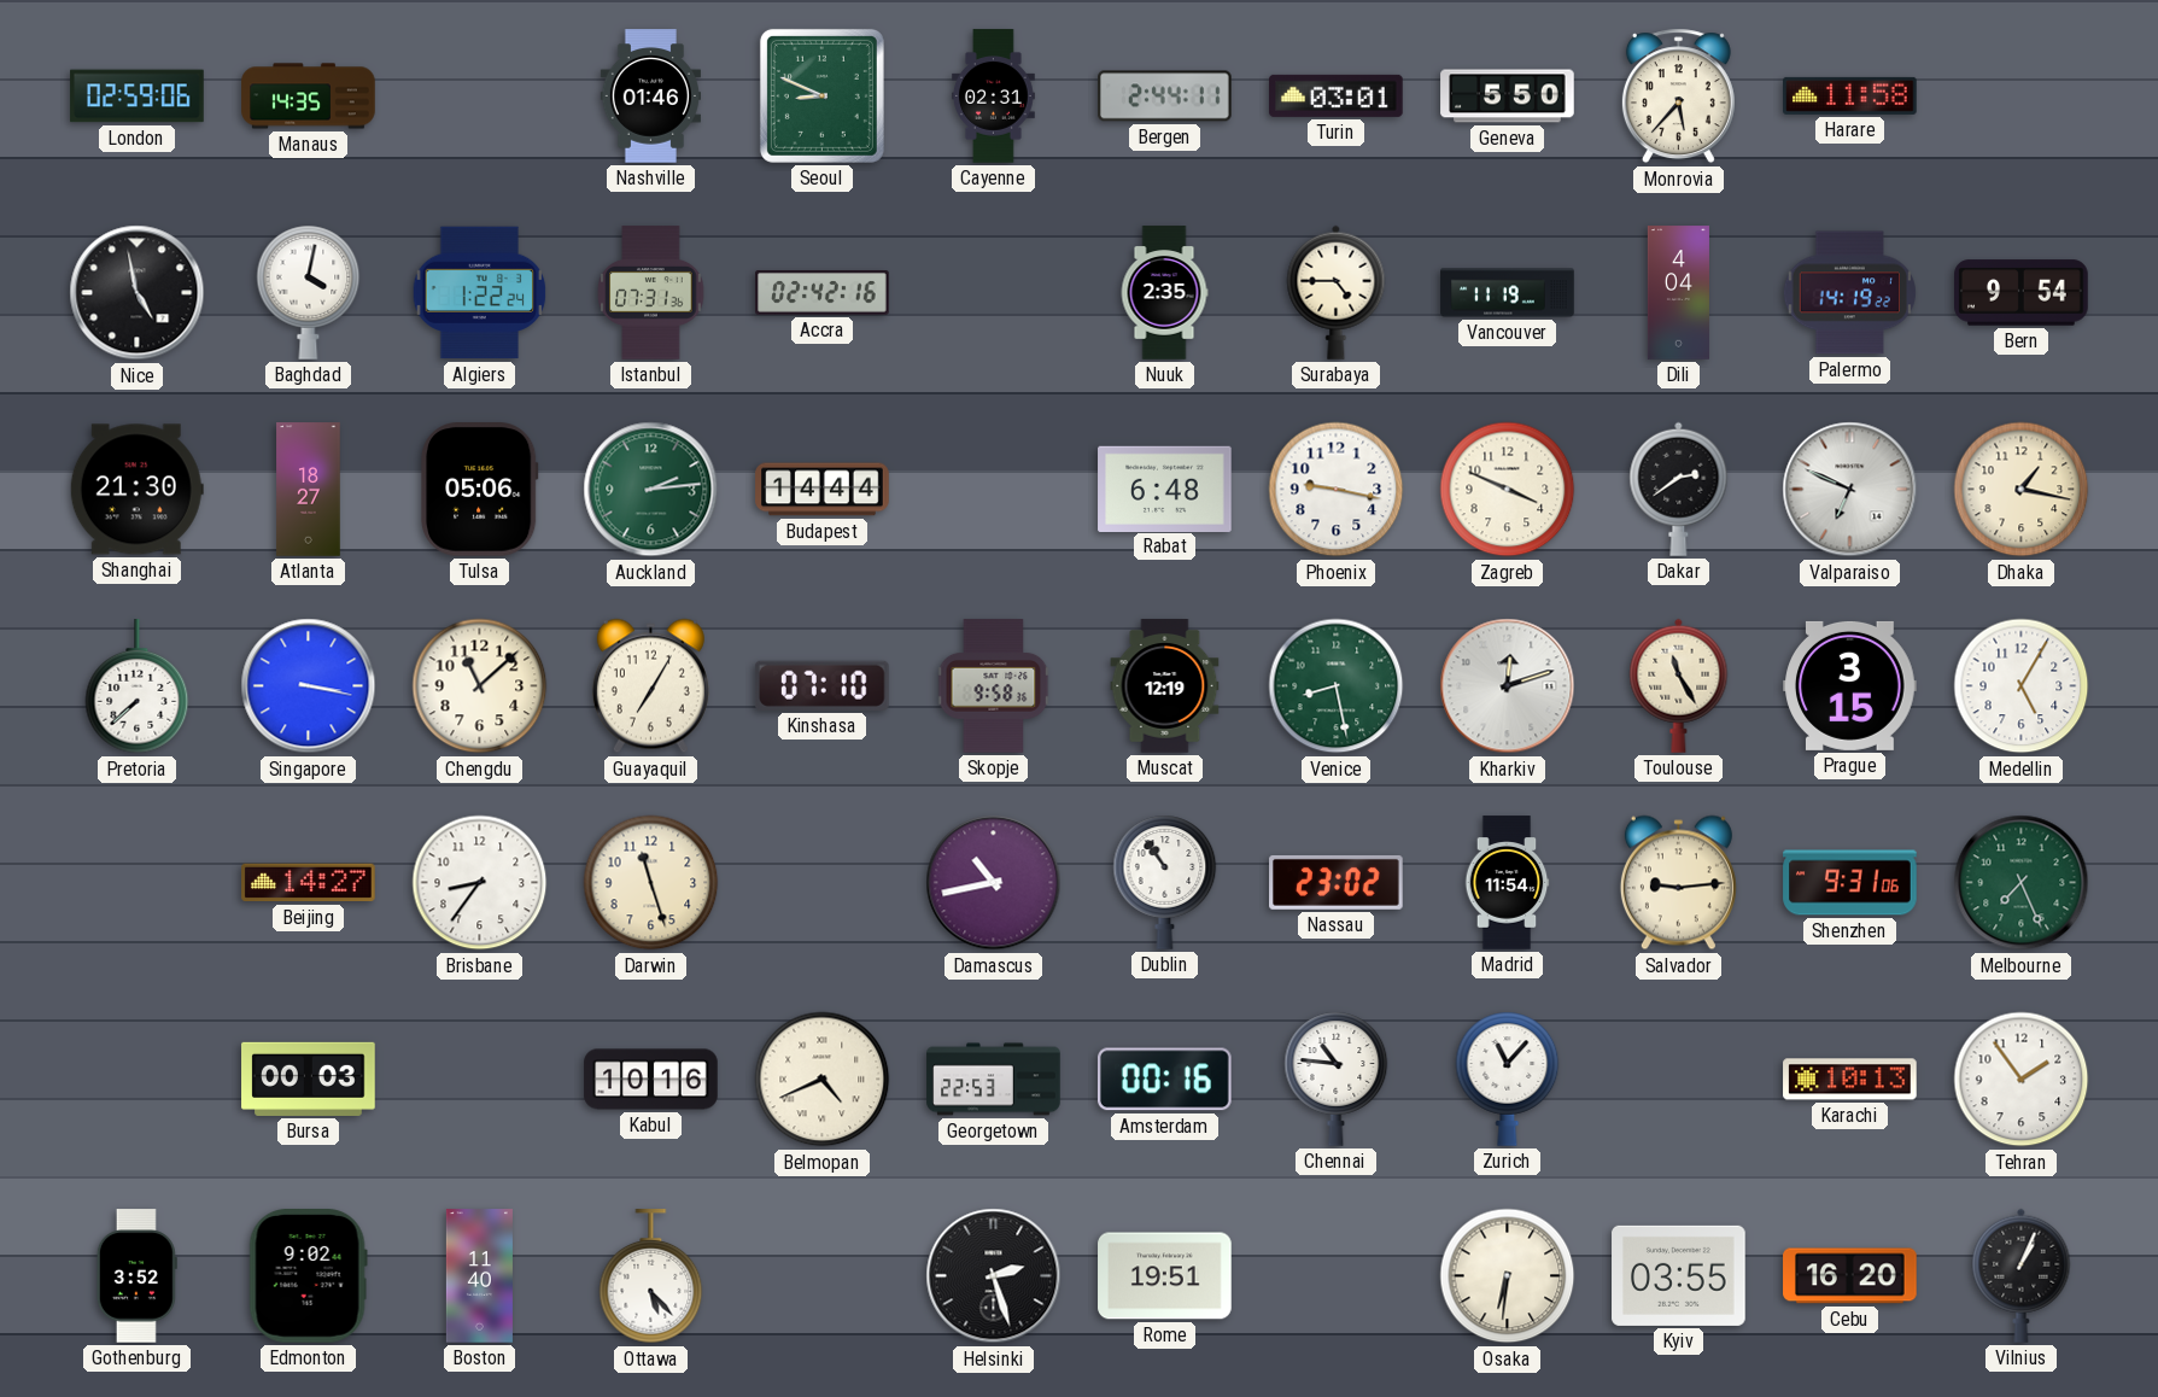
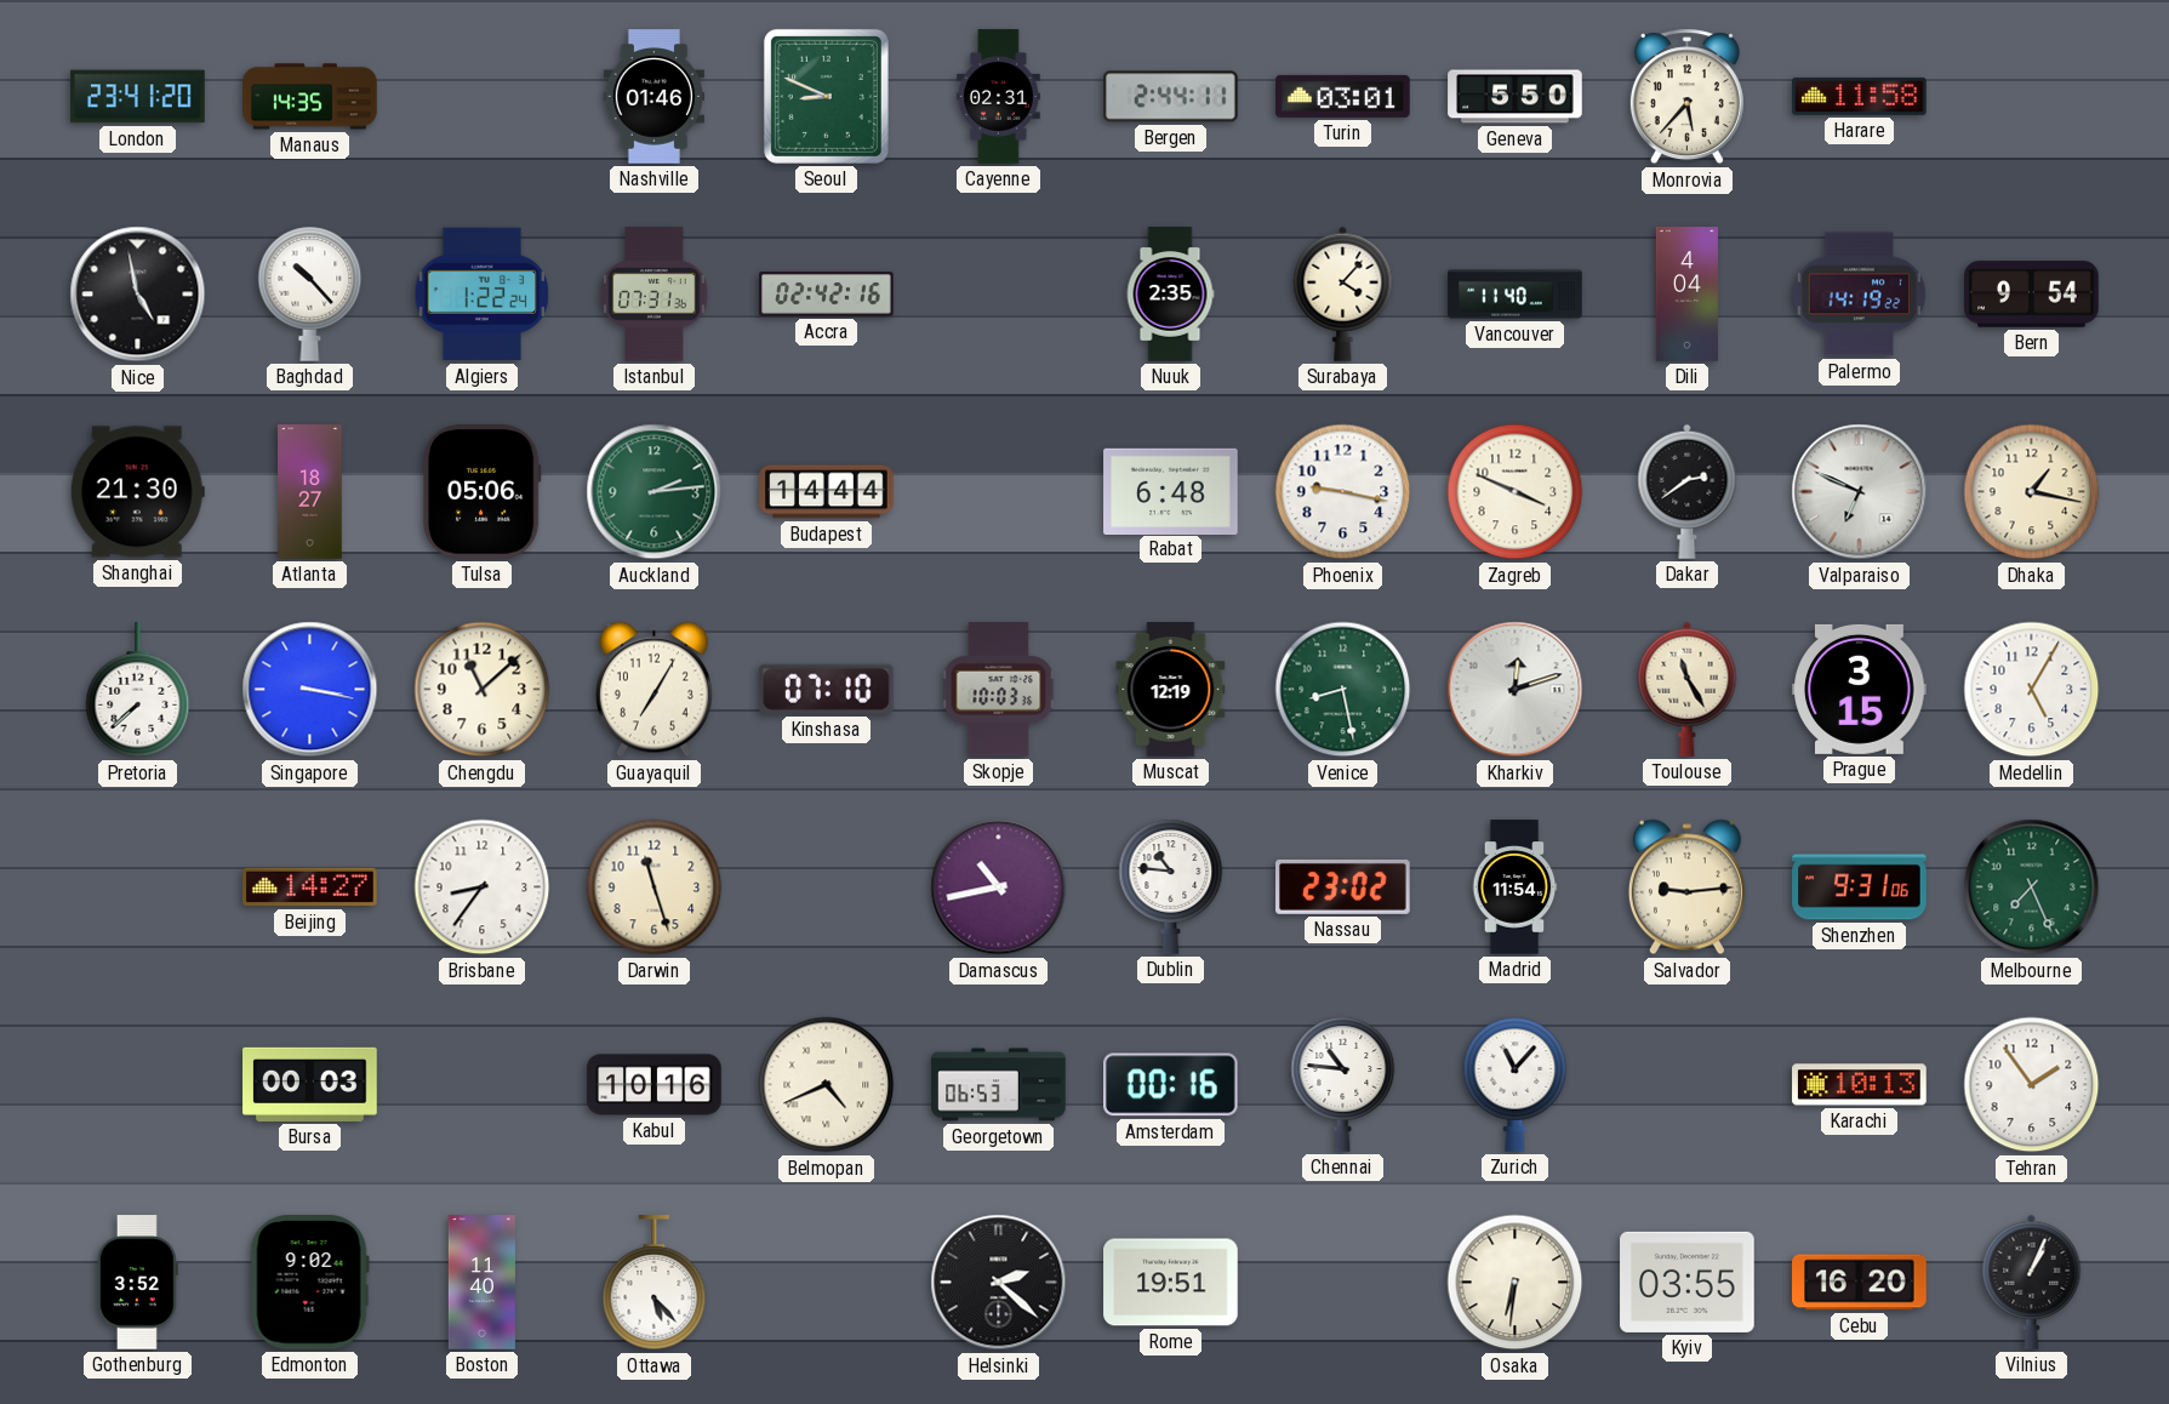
London: 02:59 -> 23:41
Baghdad: 4:02 -> 10:23
Surabaya: 4:45 -> 4:07
Vancouver: 11:19 -> 11:40
Skopje: 9:58 -> 10:03
Dublin: 10:54 -> 10:46
Georgetown: 22:53 -> 06:53
Helsinki: 2:27 -> 2:22
